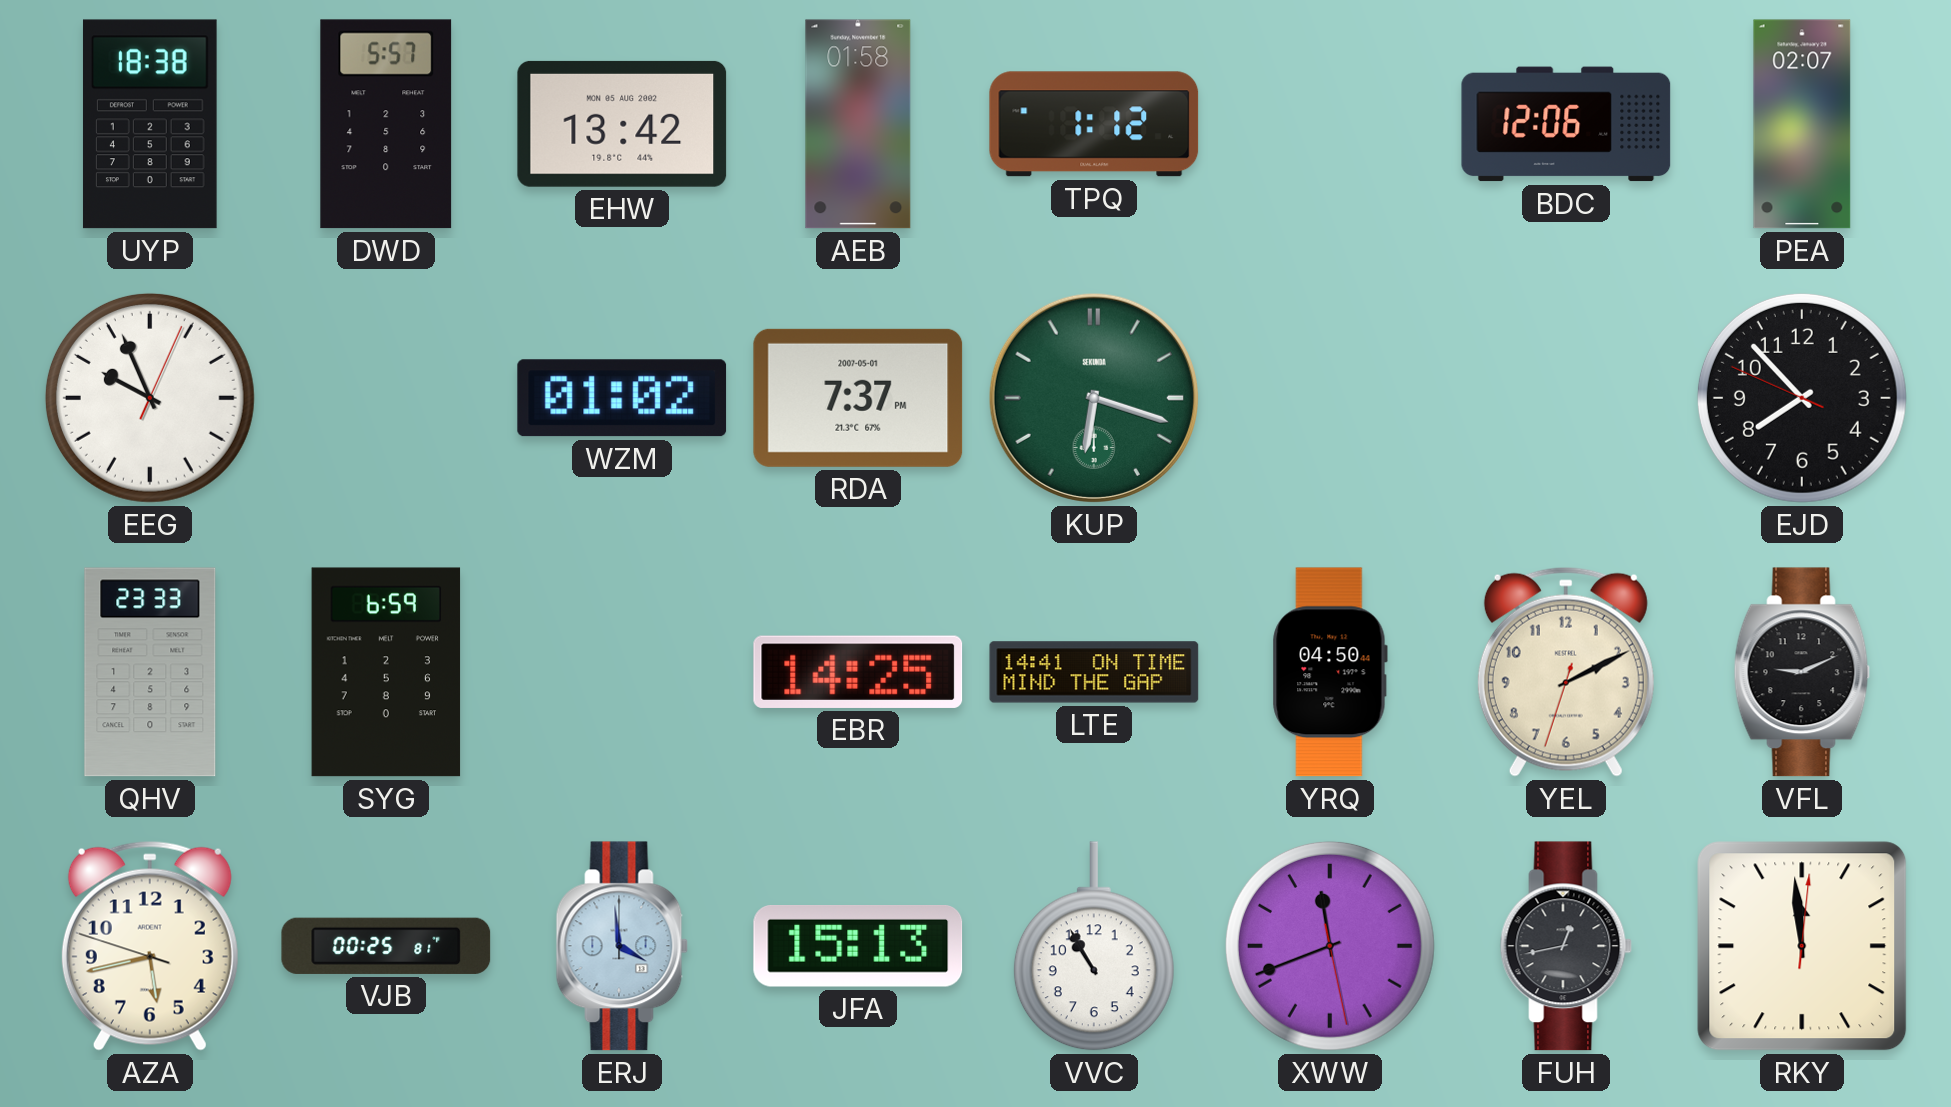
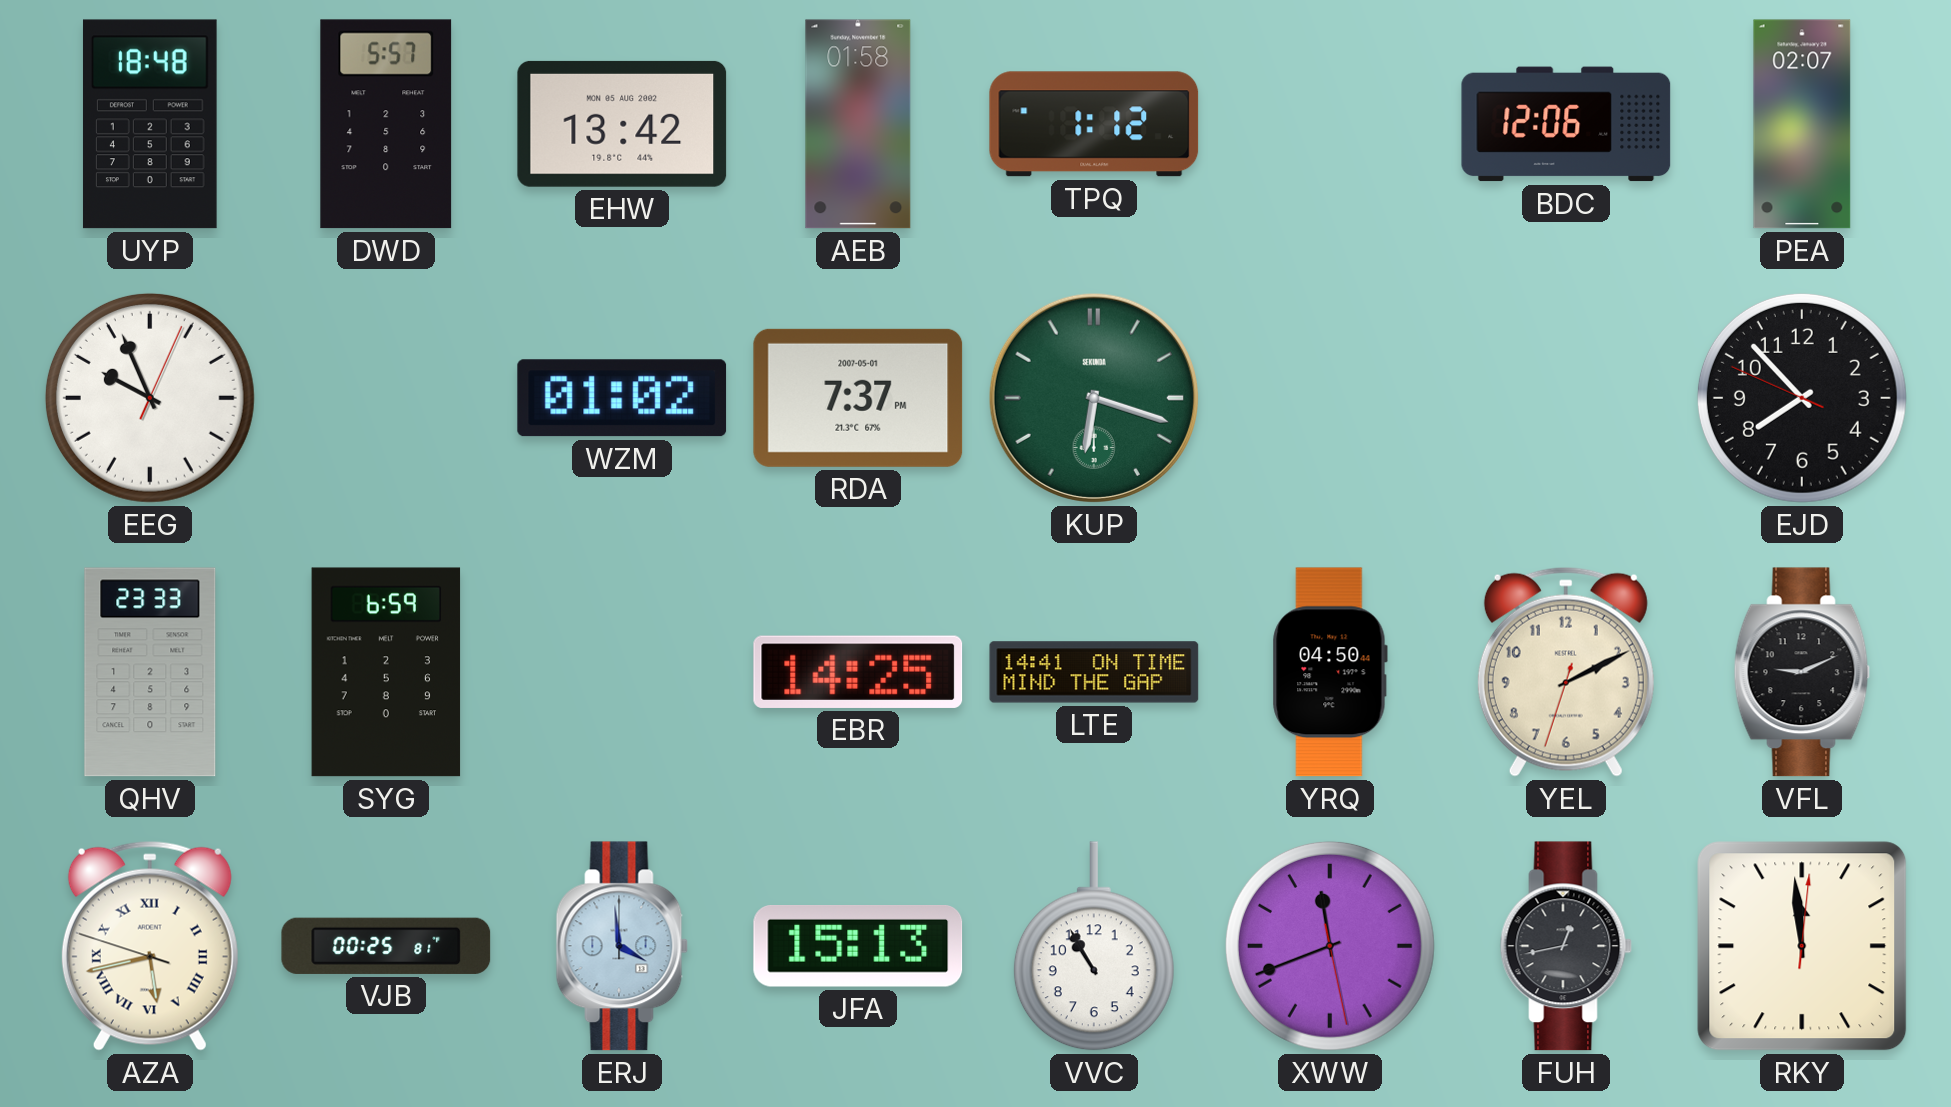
UYP: 18:38 -> 18:48
AZA numerals: Arabic -> Roman
